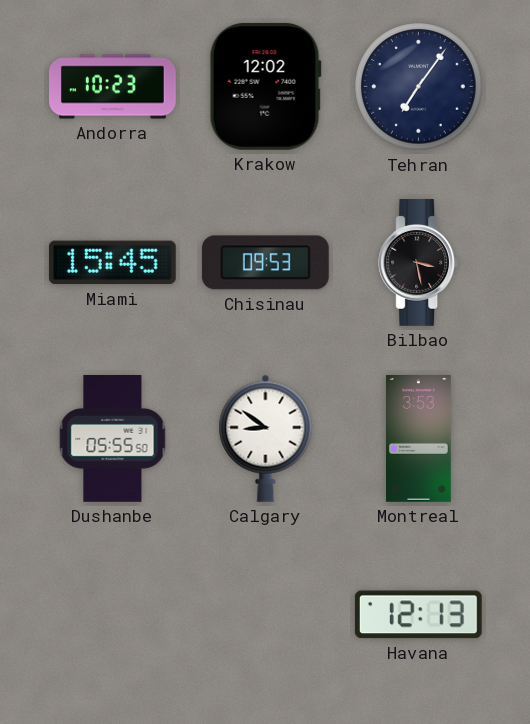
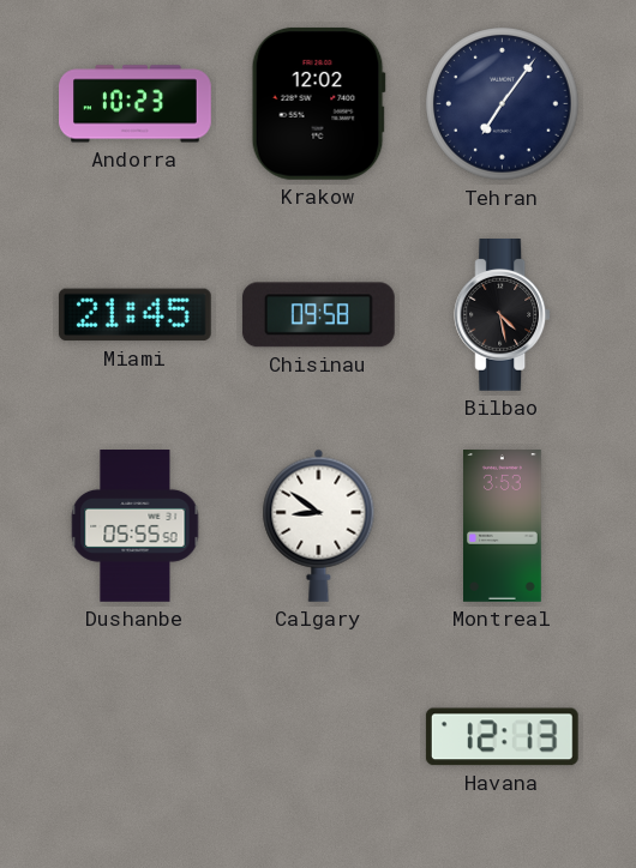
Miami: 15:45 -> 21:45
Chisinau: 09:53 -> 09:58
Bilbao: 3:28 -> 4:28
